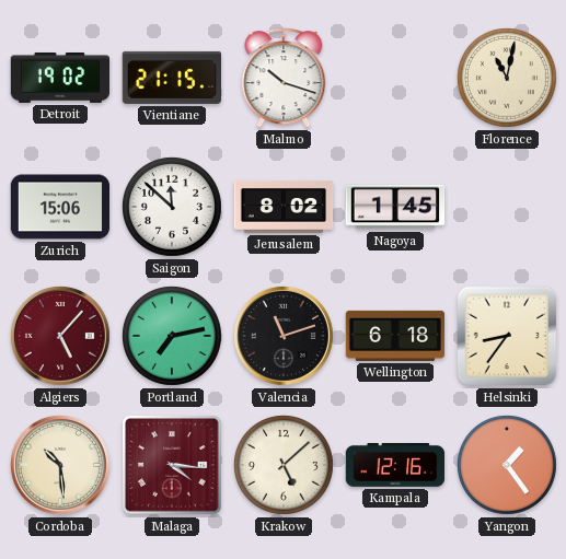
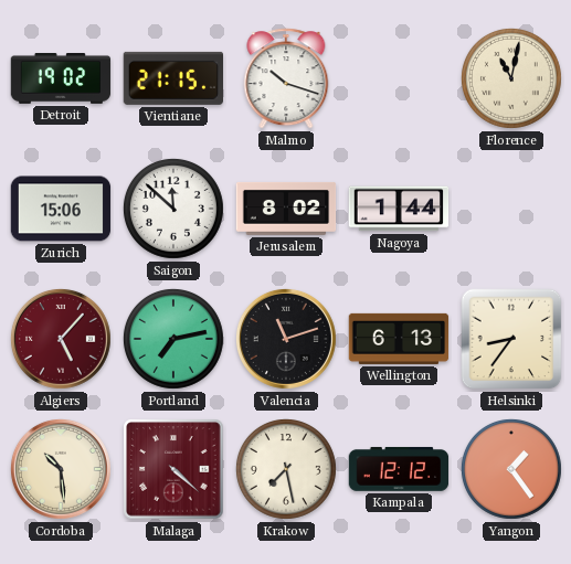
Nagoya: 1:45 -> 1:44
Wellington: 6:18 -> 6:13
Malaga: 4:16 -> 4:22
Krakow: 5:08 -> 7:28
Kampala: 12:16 -> 12:12
